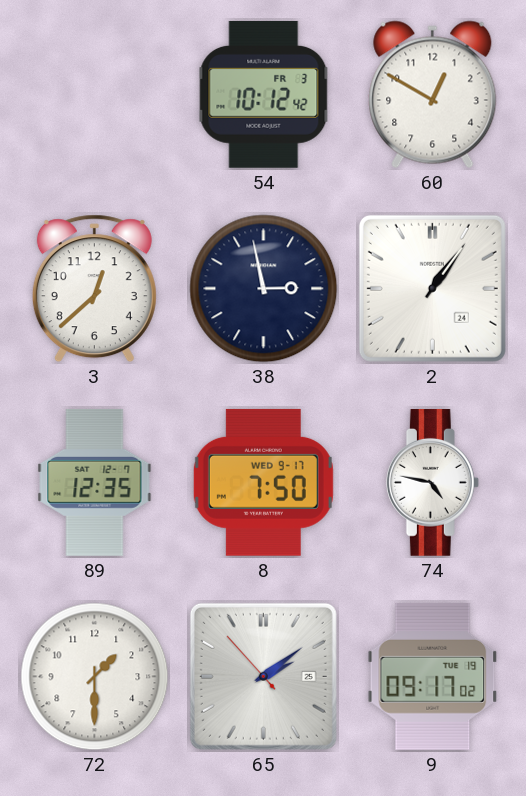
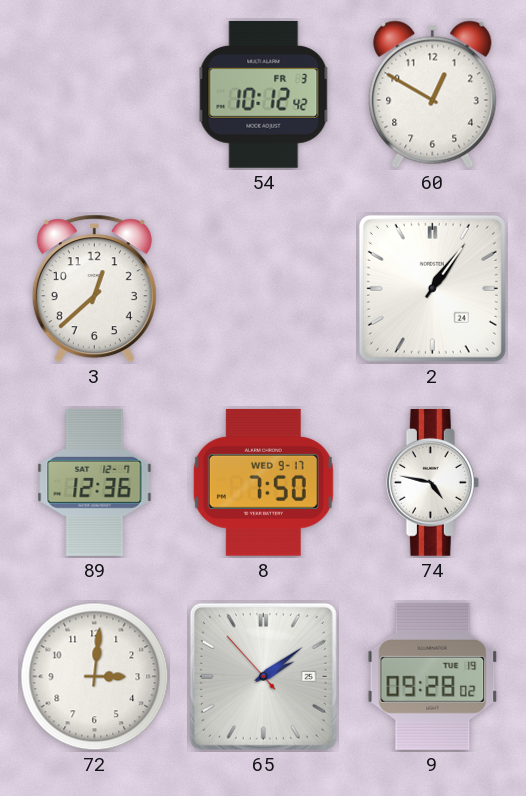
38: 2:58 -> none
89: 12:35 -> 12:36
72: 1:30 -> 3:01
9: 09:17 -> 09:28
